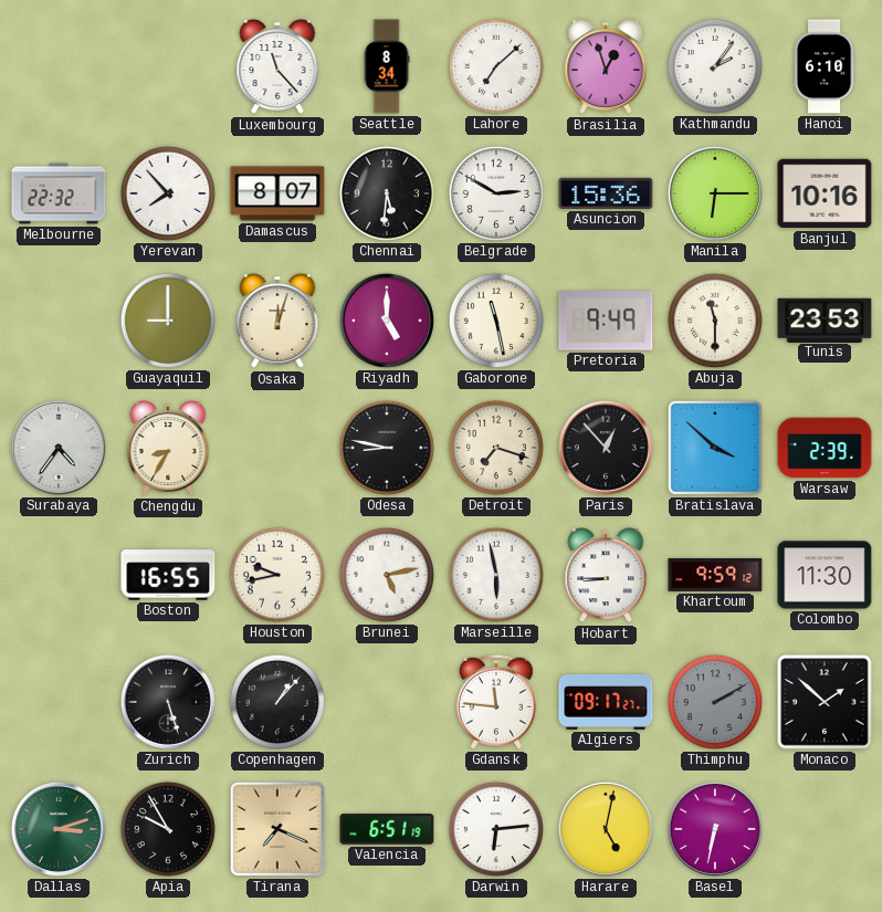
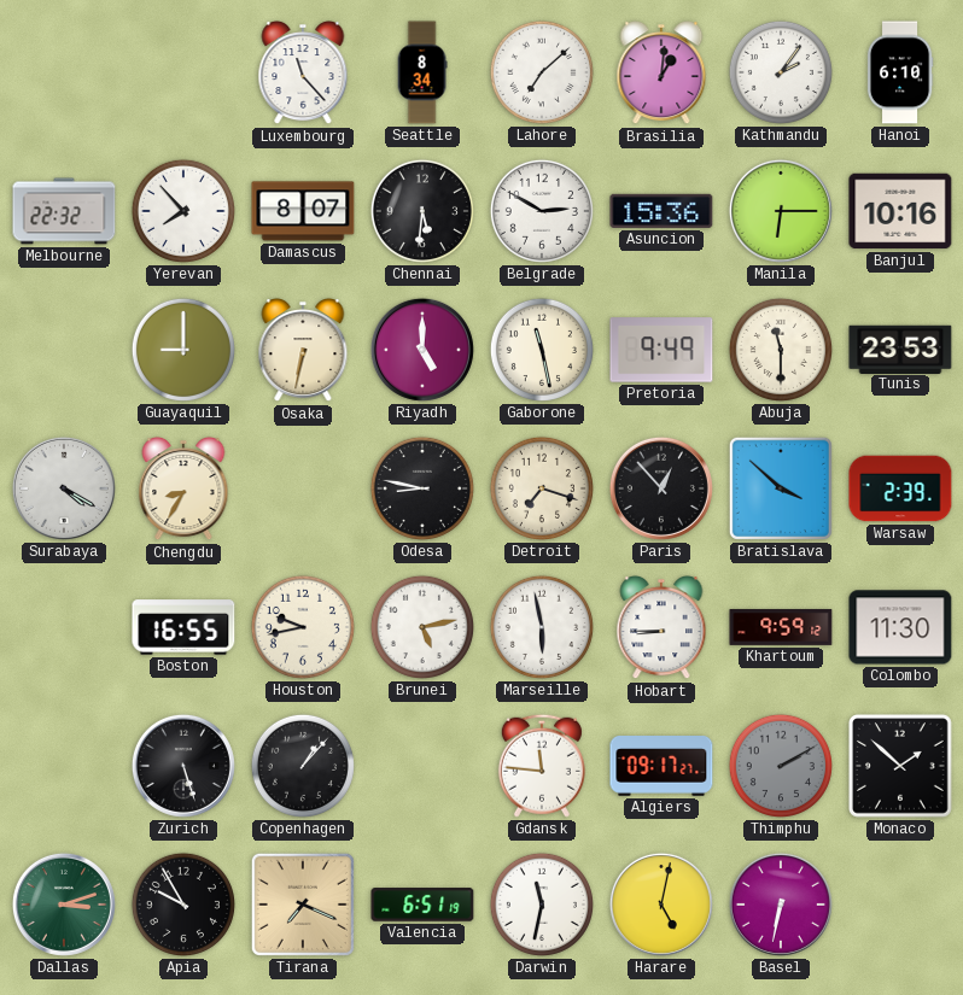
Brasilia: 12:57 -> 1:01
Osaka: 12:03 -> 6:32
Surabaya: 4:36 -> 4:20
Darwin: 6:14 -> 11:32
